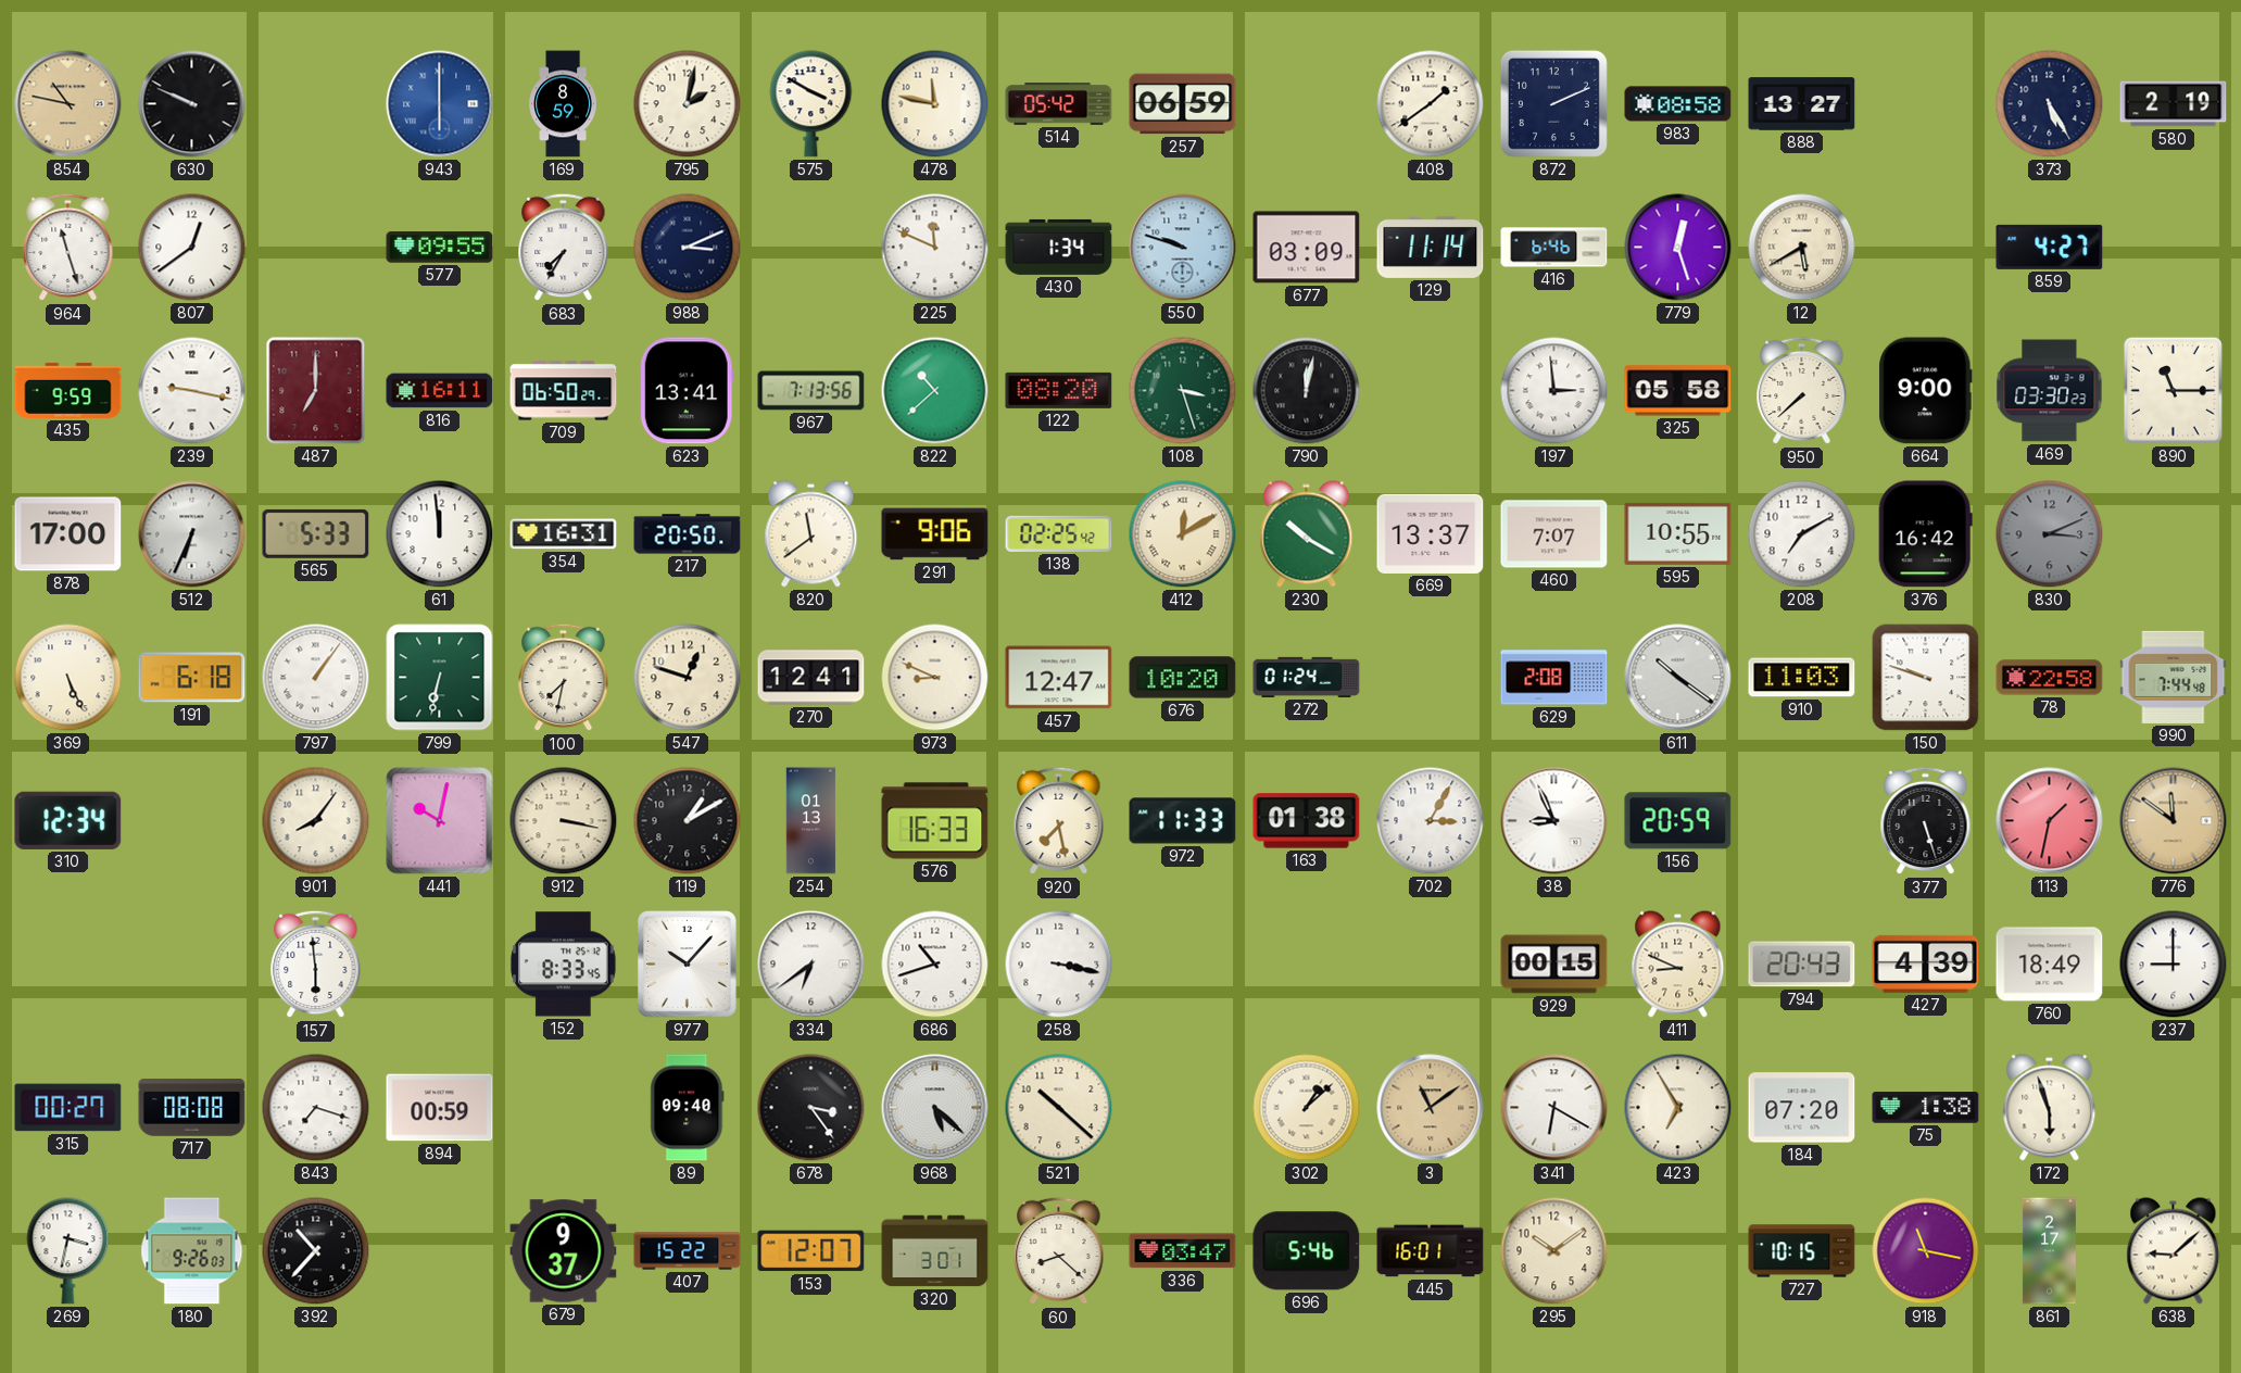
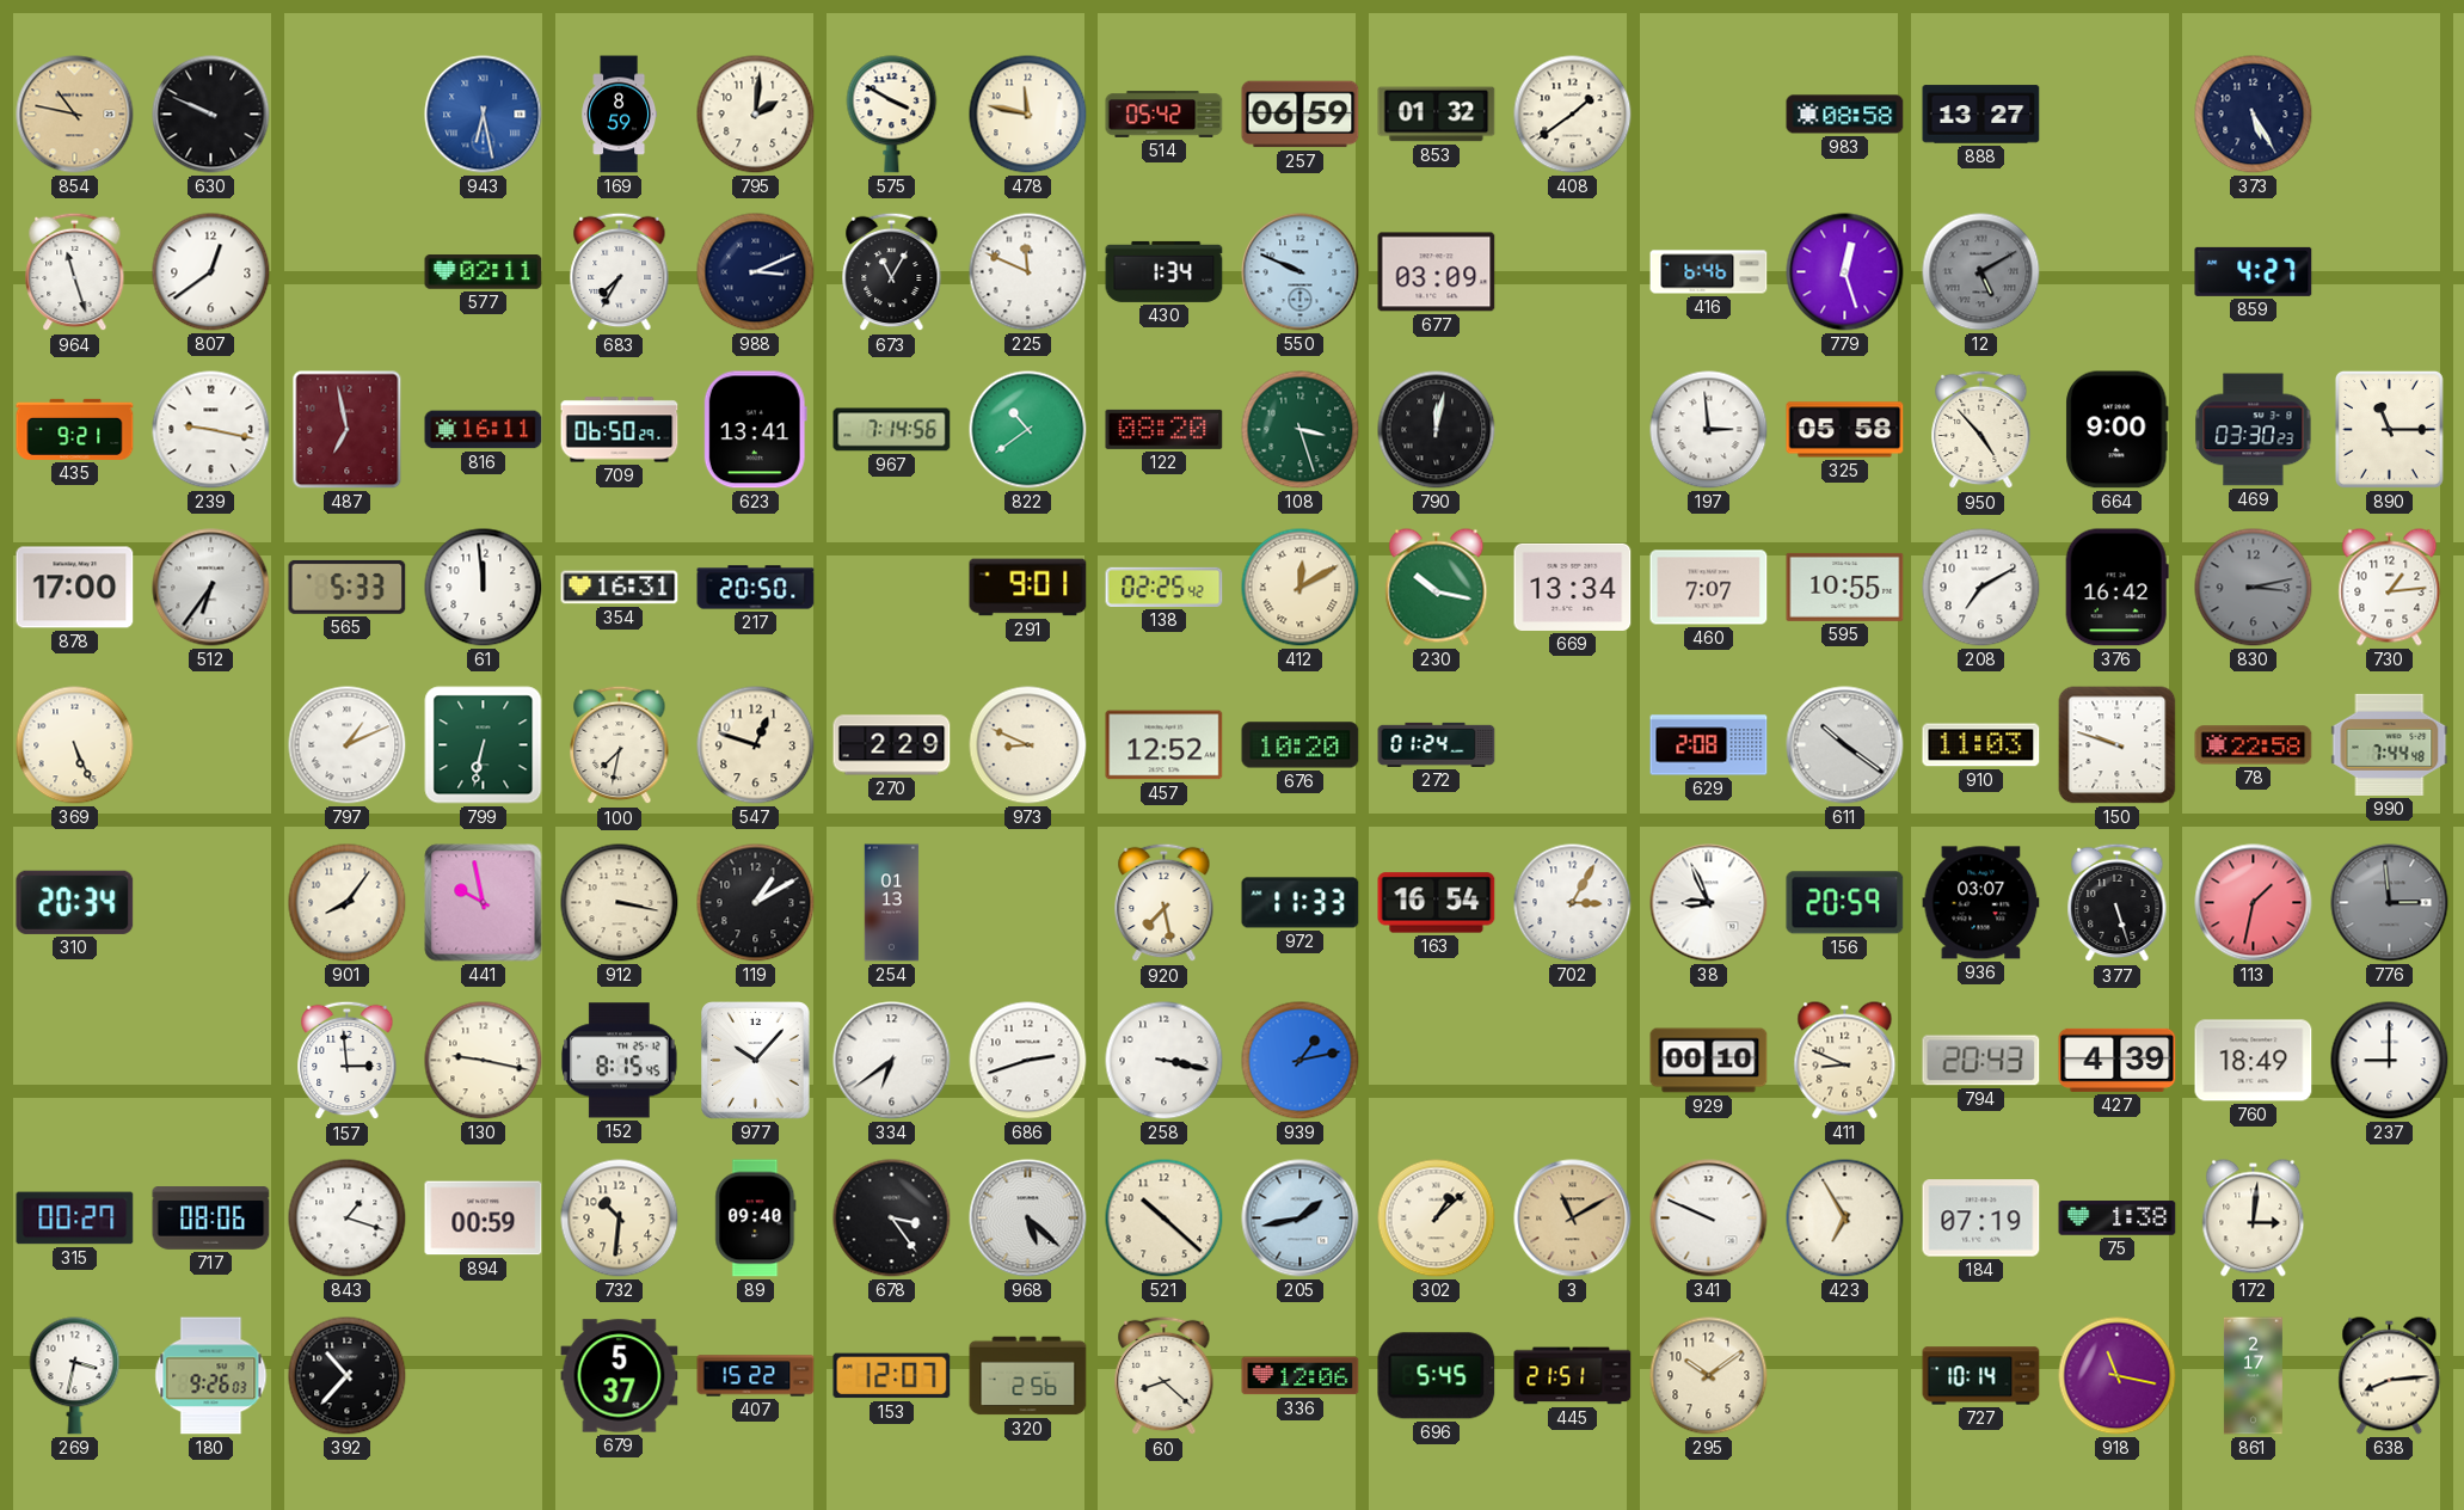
943: 6:00 -> 6:28
795: 2:02 -> 2:01
853: none -> 01:32
872: 2:11 -> none
580: 2:19 -> none
577: 09:55 -> 02:11
673: none -> 11:05
550: 9:48 -> 9:49
129: 11:14 -> none
12: 5:40 -> 5:10
12 dial: cream -> grey
435: 9:59 -> 9:21
487: 7:00 -> 6:58
967: 7:13 -> 7:14
822: 10:38 -> 10:39
950: 7:38 -> 4:53
512: 6:34 -> 6:36
820: 11:39 -> none
291: 9:06 -> 9:01
230: 10:20 -> 10:17
669: 13:37 -> 13:34
830: 3:11 -> 3:13
730: none -> 1:14
191: 6:18 -> none
797: 1:06 -> 1:11
270: 12:41 -> 2:29
457: 12:47 -> 12:52
310: 12:34 -> 20:34
441: 10:02 -> 9:58
576: 16:33 -> none
163: 01:38 -> 16:54
936: none -> 03:07
776: 11:51 -> 2:59
776 dial: champagne -> grey
157: 5:59 -> 2:59
130: none -> 9:17
152: 8:33 -> 8:15
686: 10:42 -> 2:42
939: none -> 1:13
929: 00:15 -> 00:10
717: 08:08 -> 08:06
843: 7:18 -> 1:18
732: none -> 10:31
205: none -> 1:43
3: 11:09 -> 11:10
341: 6:20 -> 9:49
184: 07:20 -> 07:19
172: 5:57 -> 3:01
679: 9:37 -> 5:37
320: 3:01 -> 2:56
336: 03:47 -> 12:06
696: 5:46 -> 5:45
445: 16:01 -> 21:51
727: 10:15 -> 10:14
638: 9:08 -> 8:14
